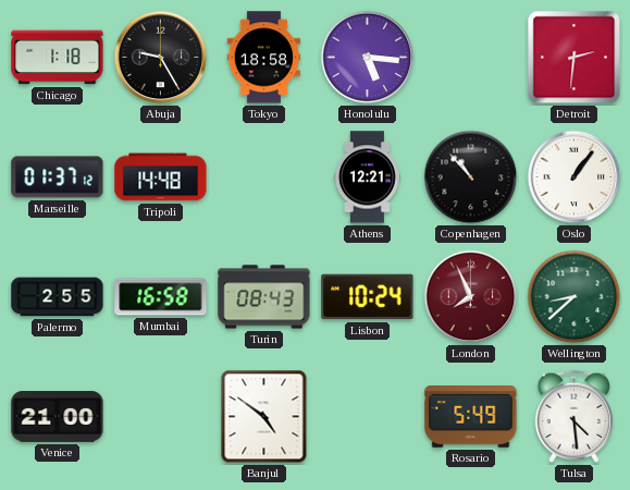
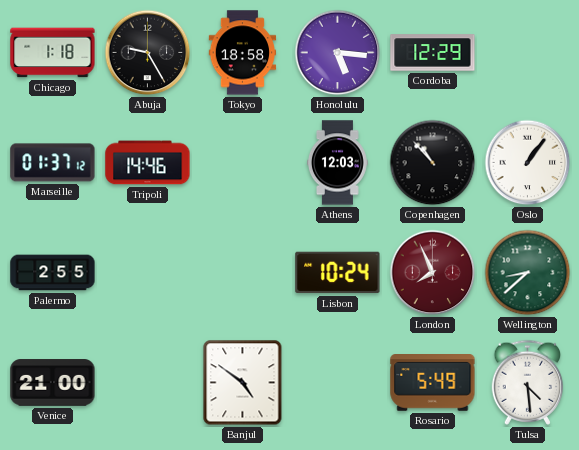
Cordoba: none -> 12:29
Detroit: 2:31 -> none
Tripoli: 14:48 -> 14:46
Athens: 12:21 -> 12:03
Mumbai: 16:58 -> none
Turin: 08:43 -> none
